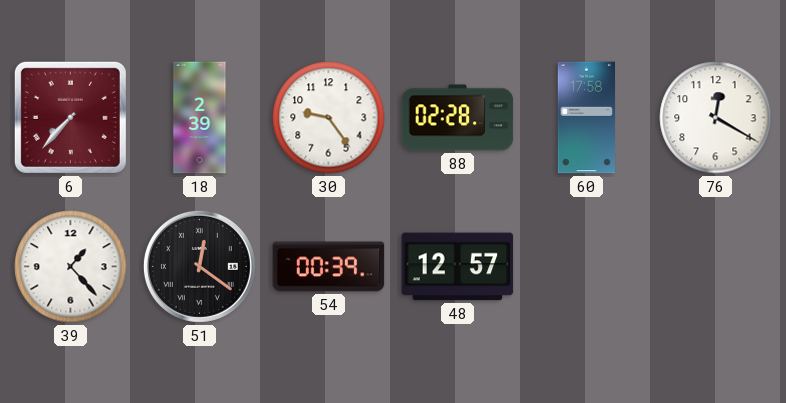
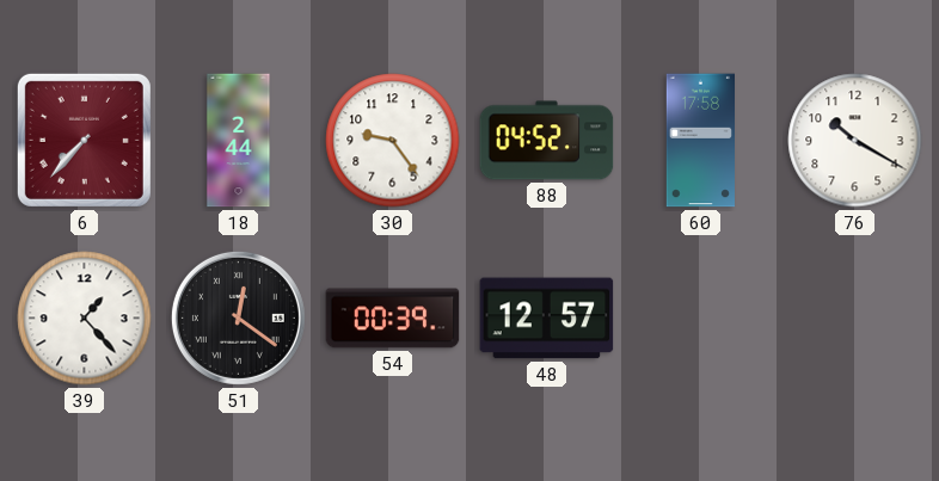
18: 2:39 -> 2:44
88: 02:28 -> 04:52
76: 12:20 -> 10:20
